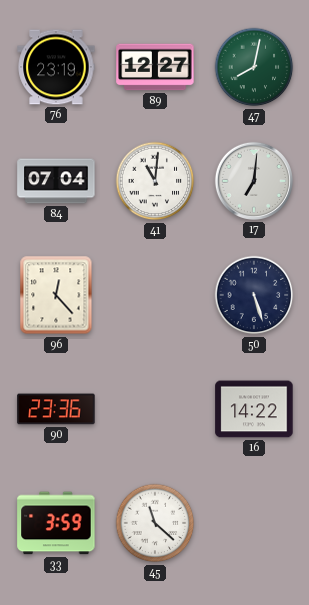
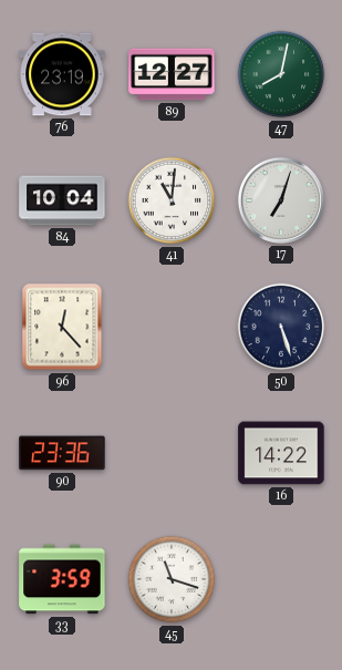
84: 07:04 -> 10:04
17: 7:01 -> 7:03
45: 11:22 -> 11:18
